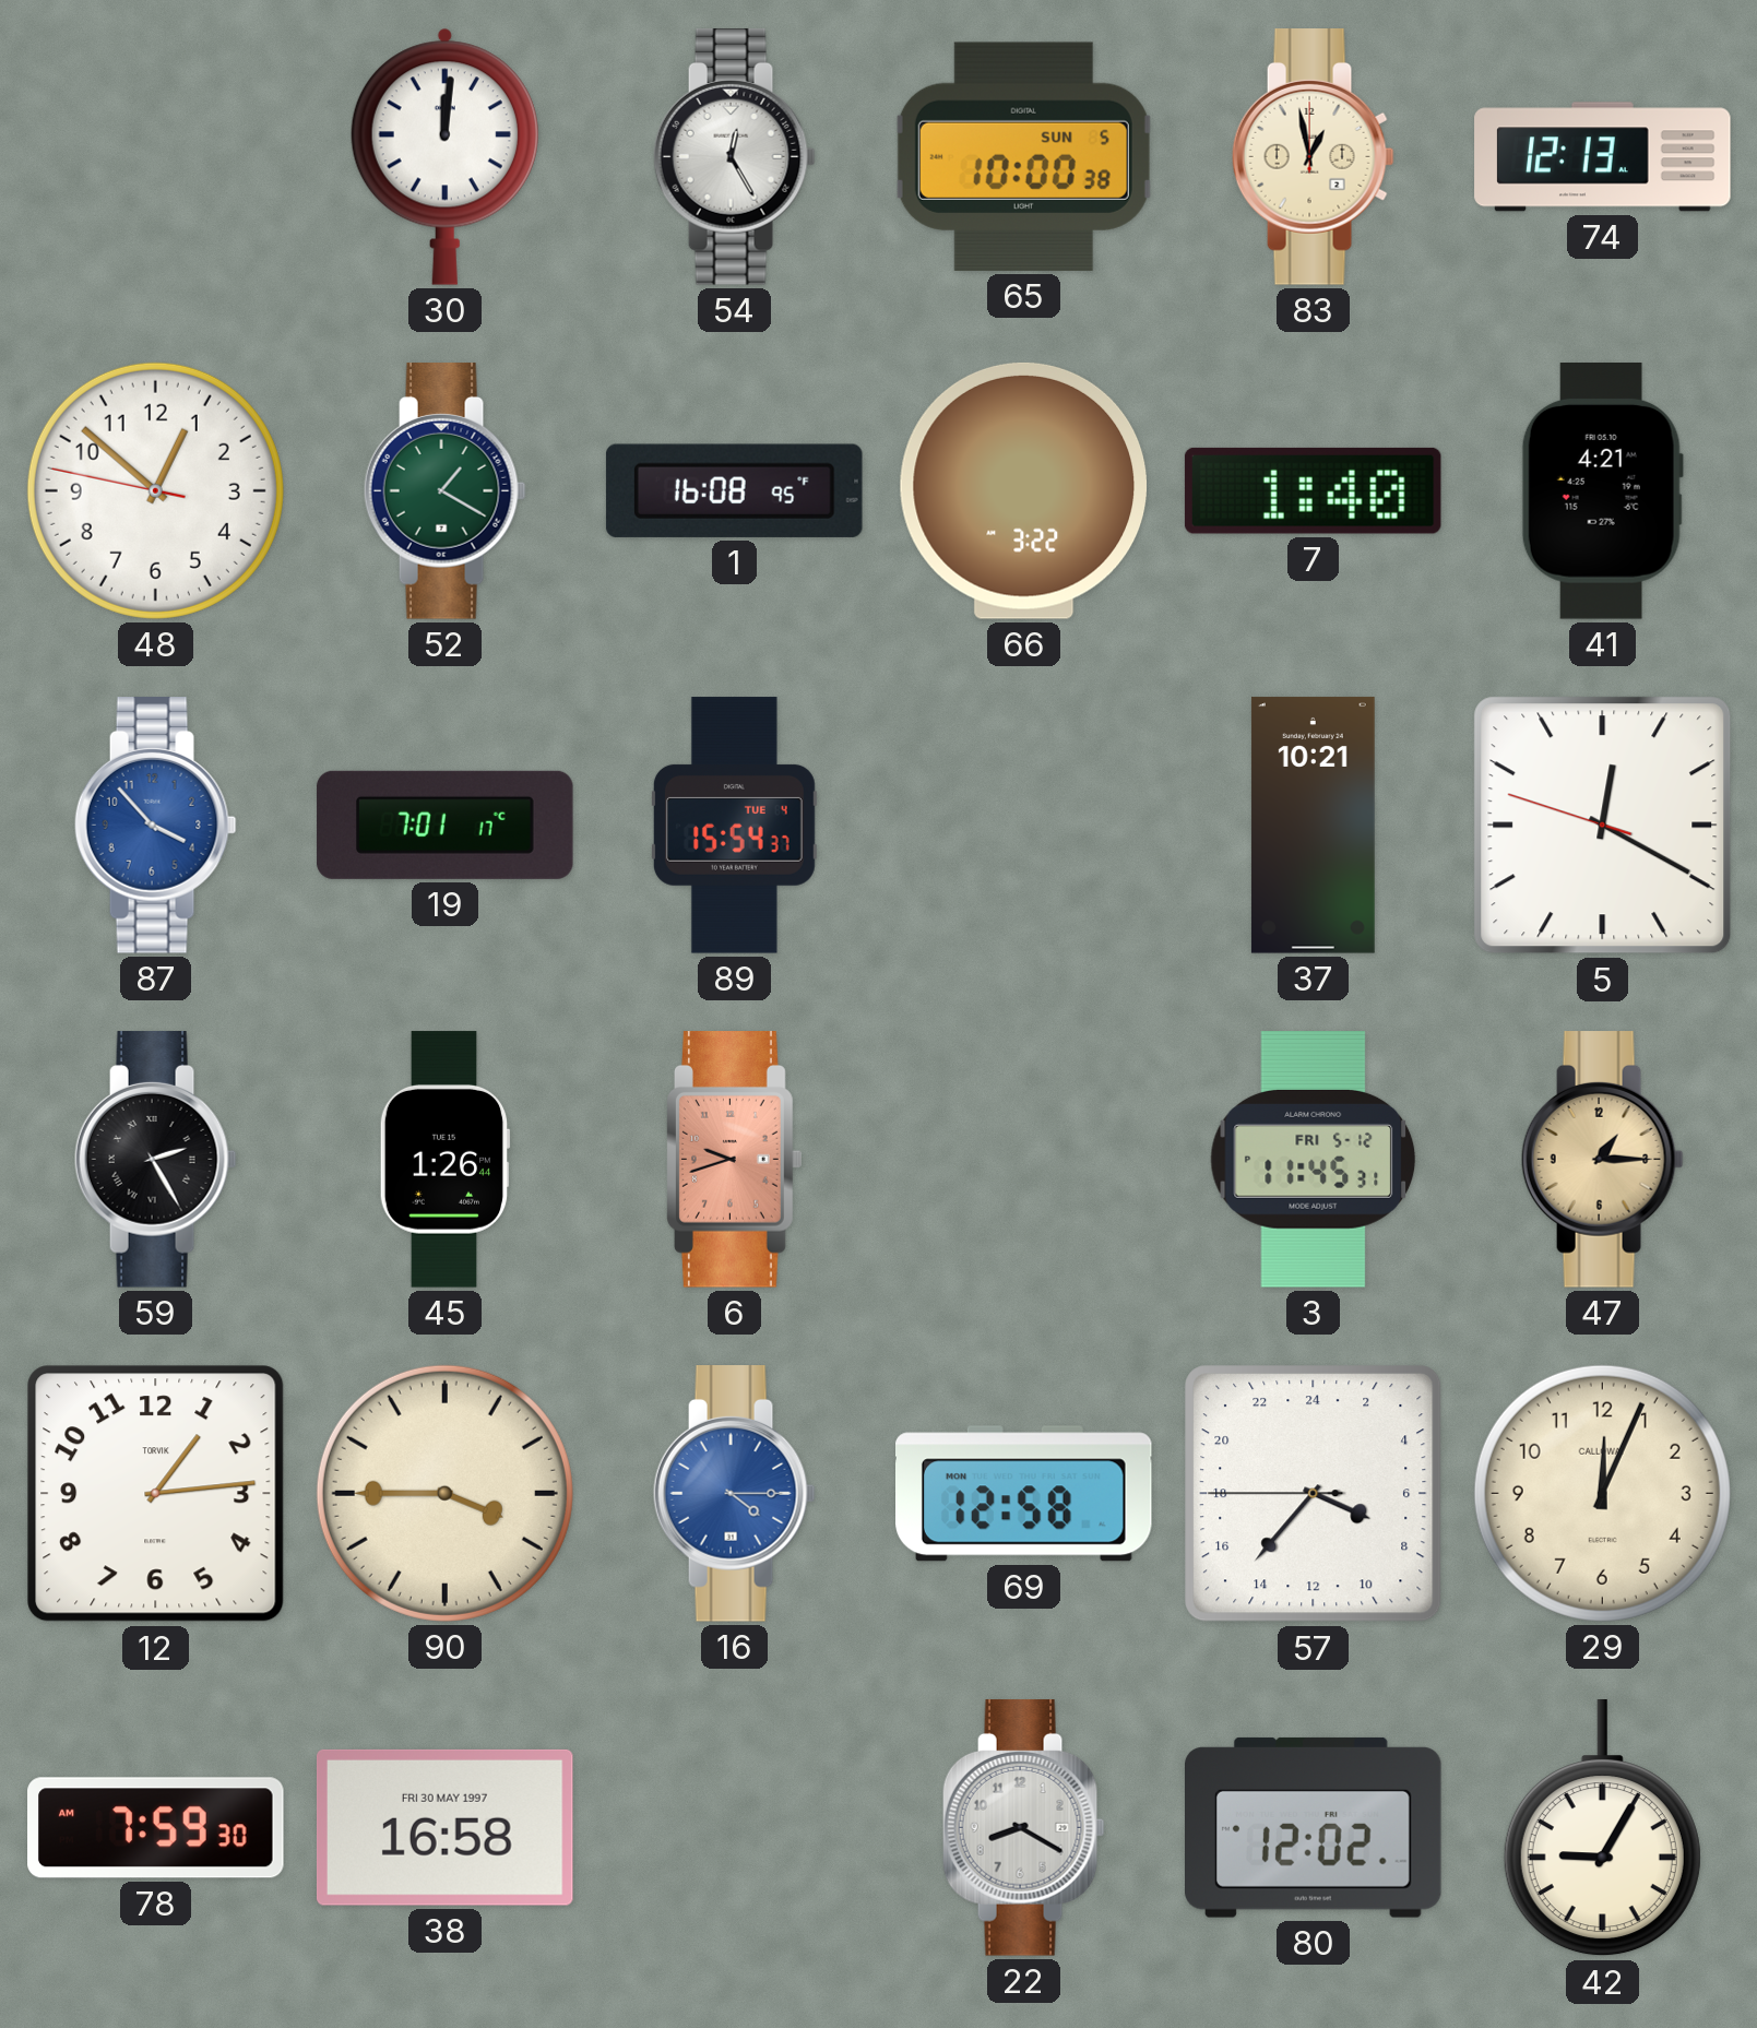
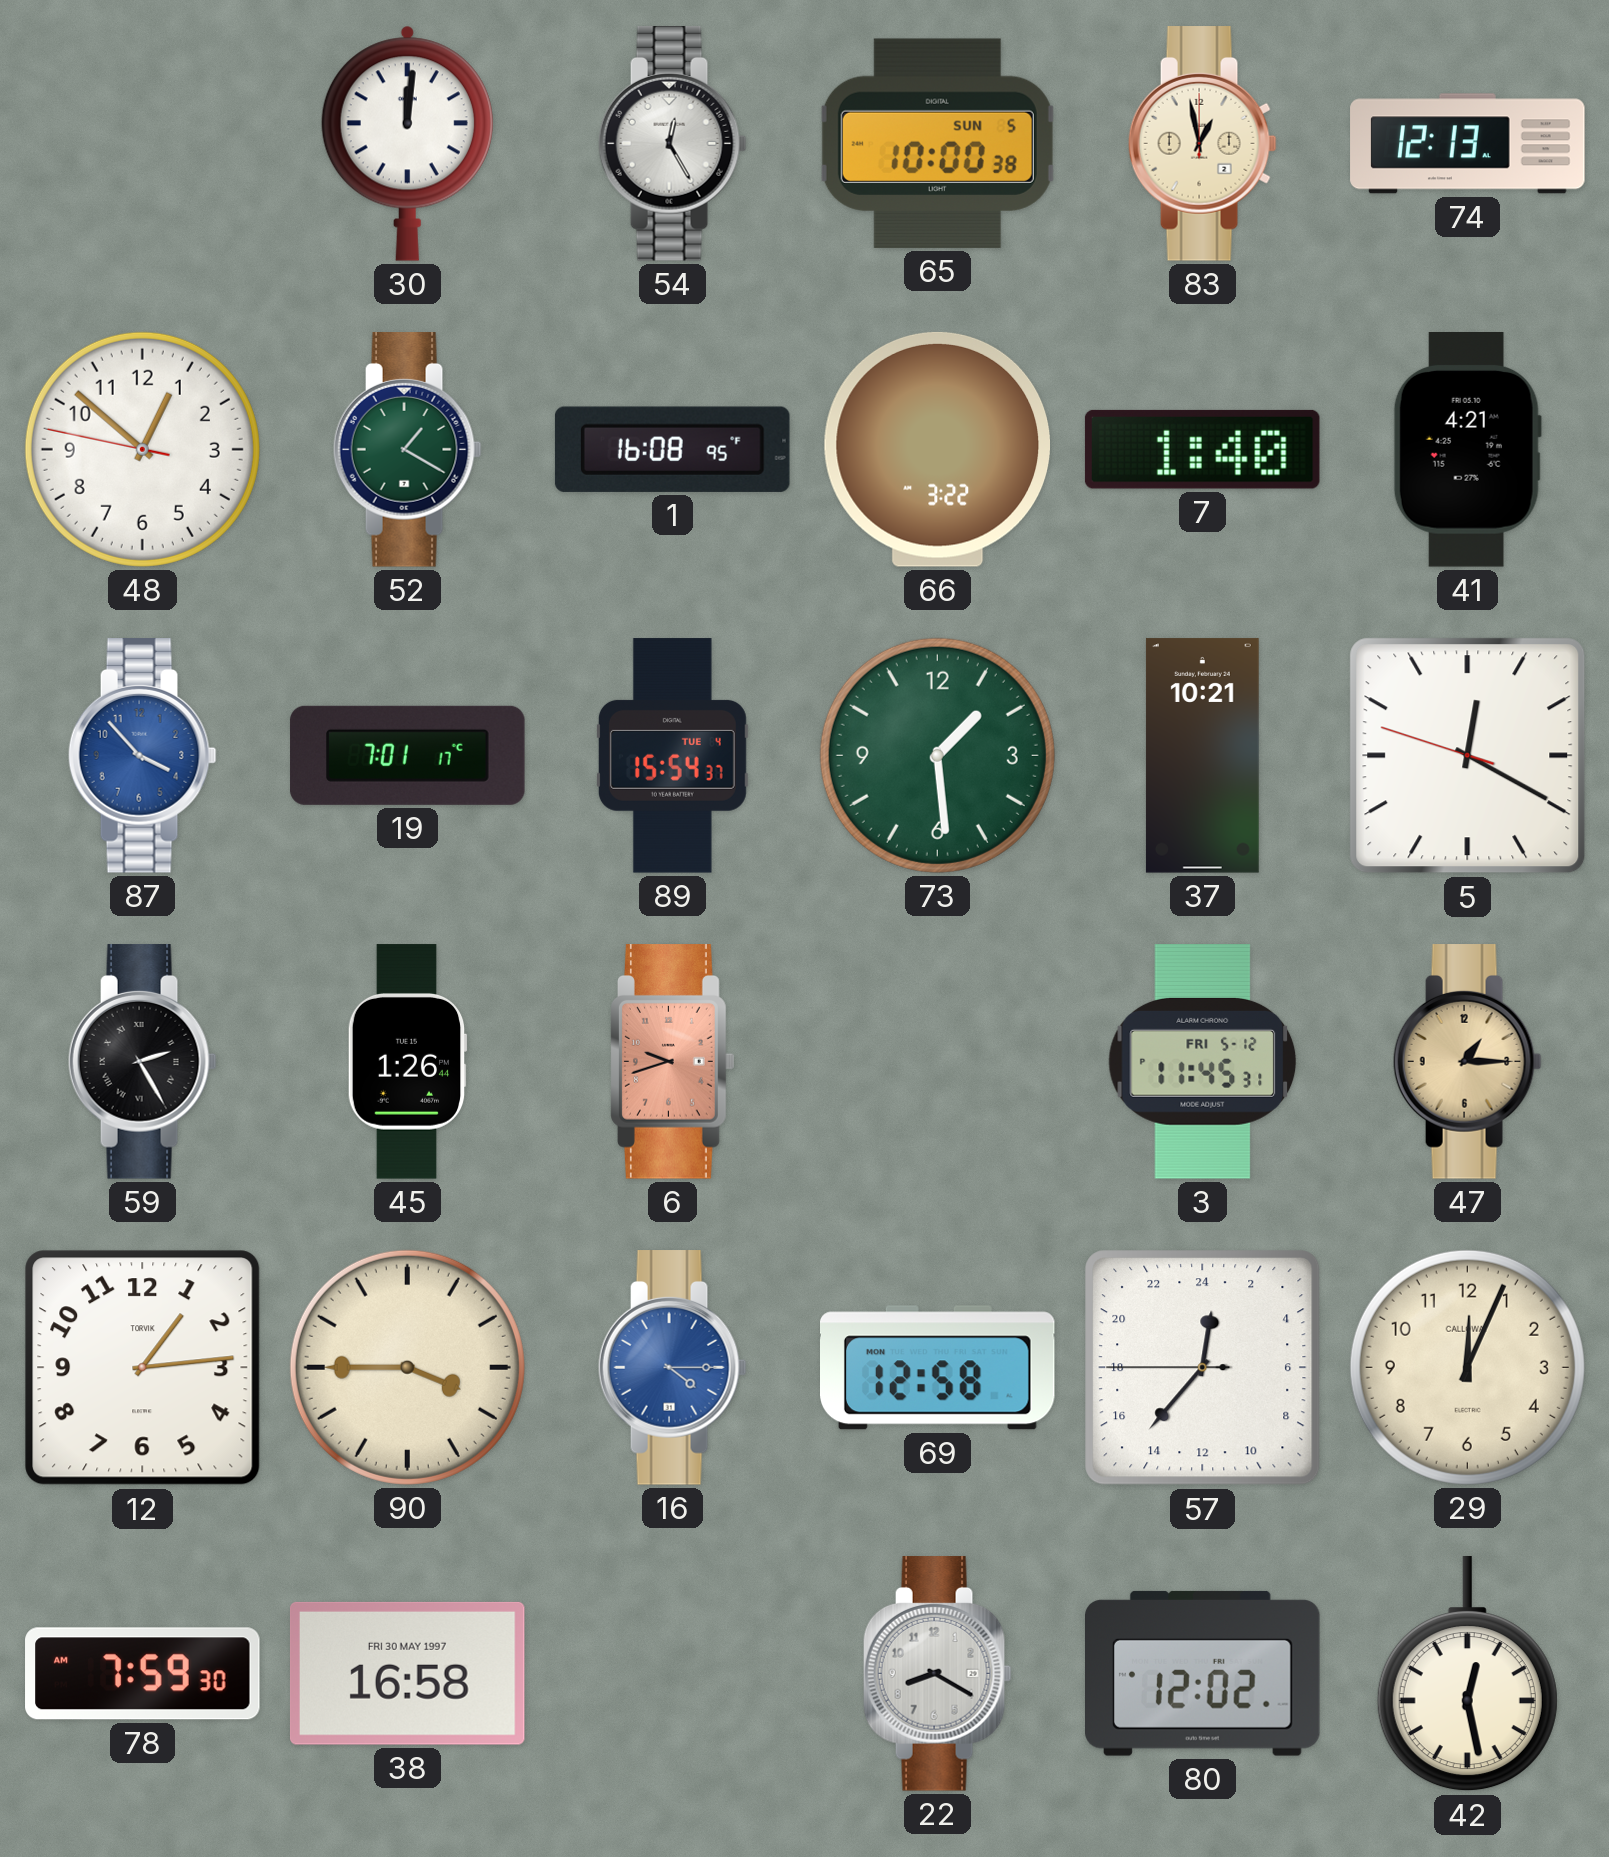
73: none -> 1:29
57: 7:36 -> 0:36
42: 9:05 -> 12:28
